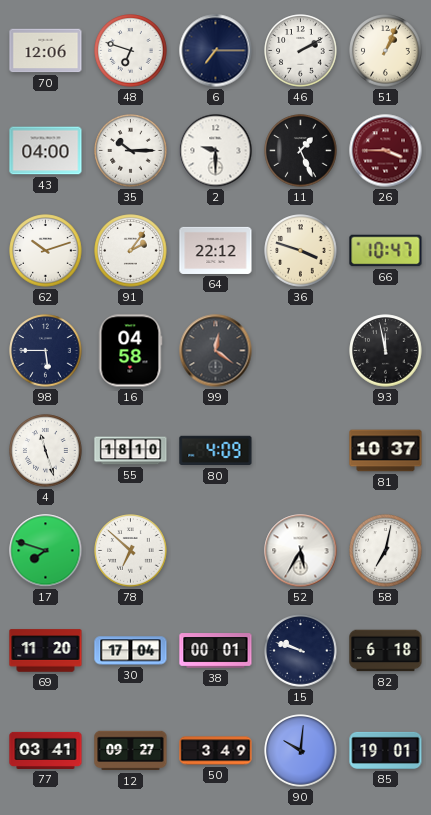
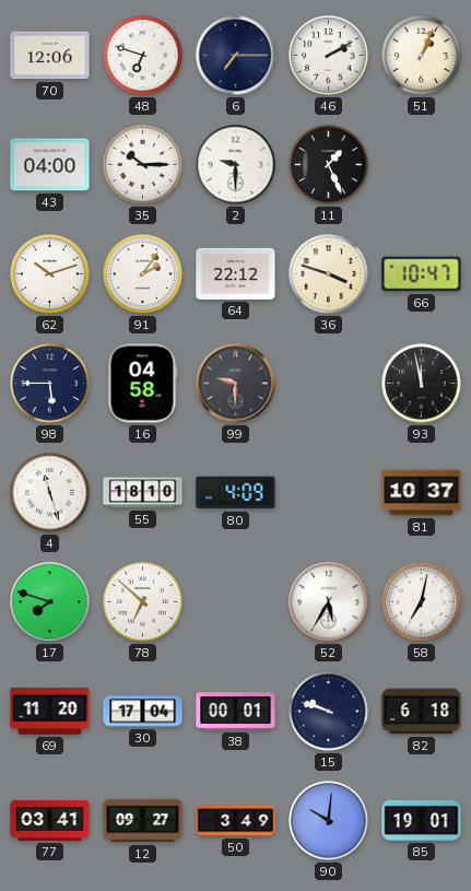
26: 3:45 -> none
99: 12:21 -> 9:30
